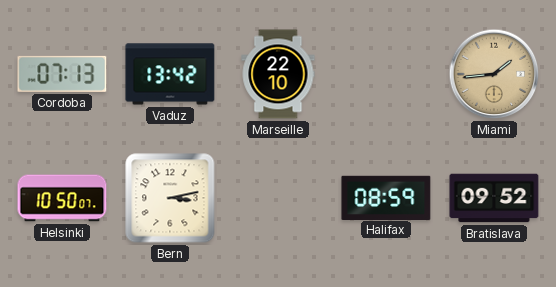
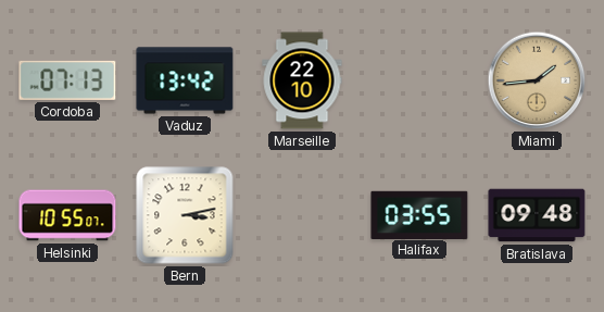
Helsinki: 10:50 -> 10:55
Halifax: 08:59 -> 03:55
Bratislava: 09:52 -> 09:48
